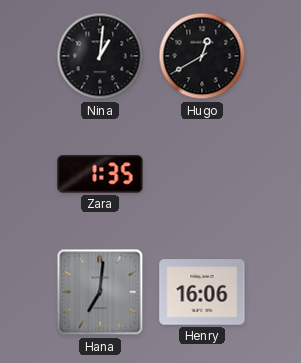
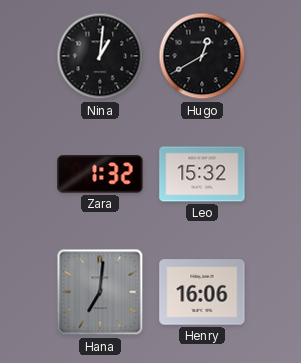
Zara: 1:35 -> 1:32
Leo: none -> 15:32
